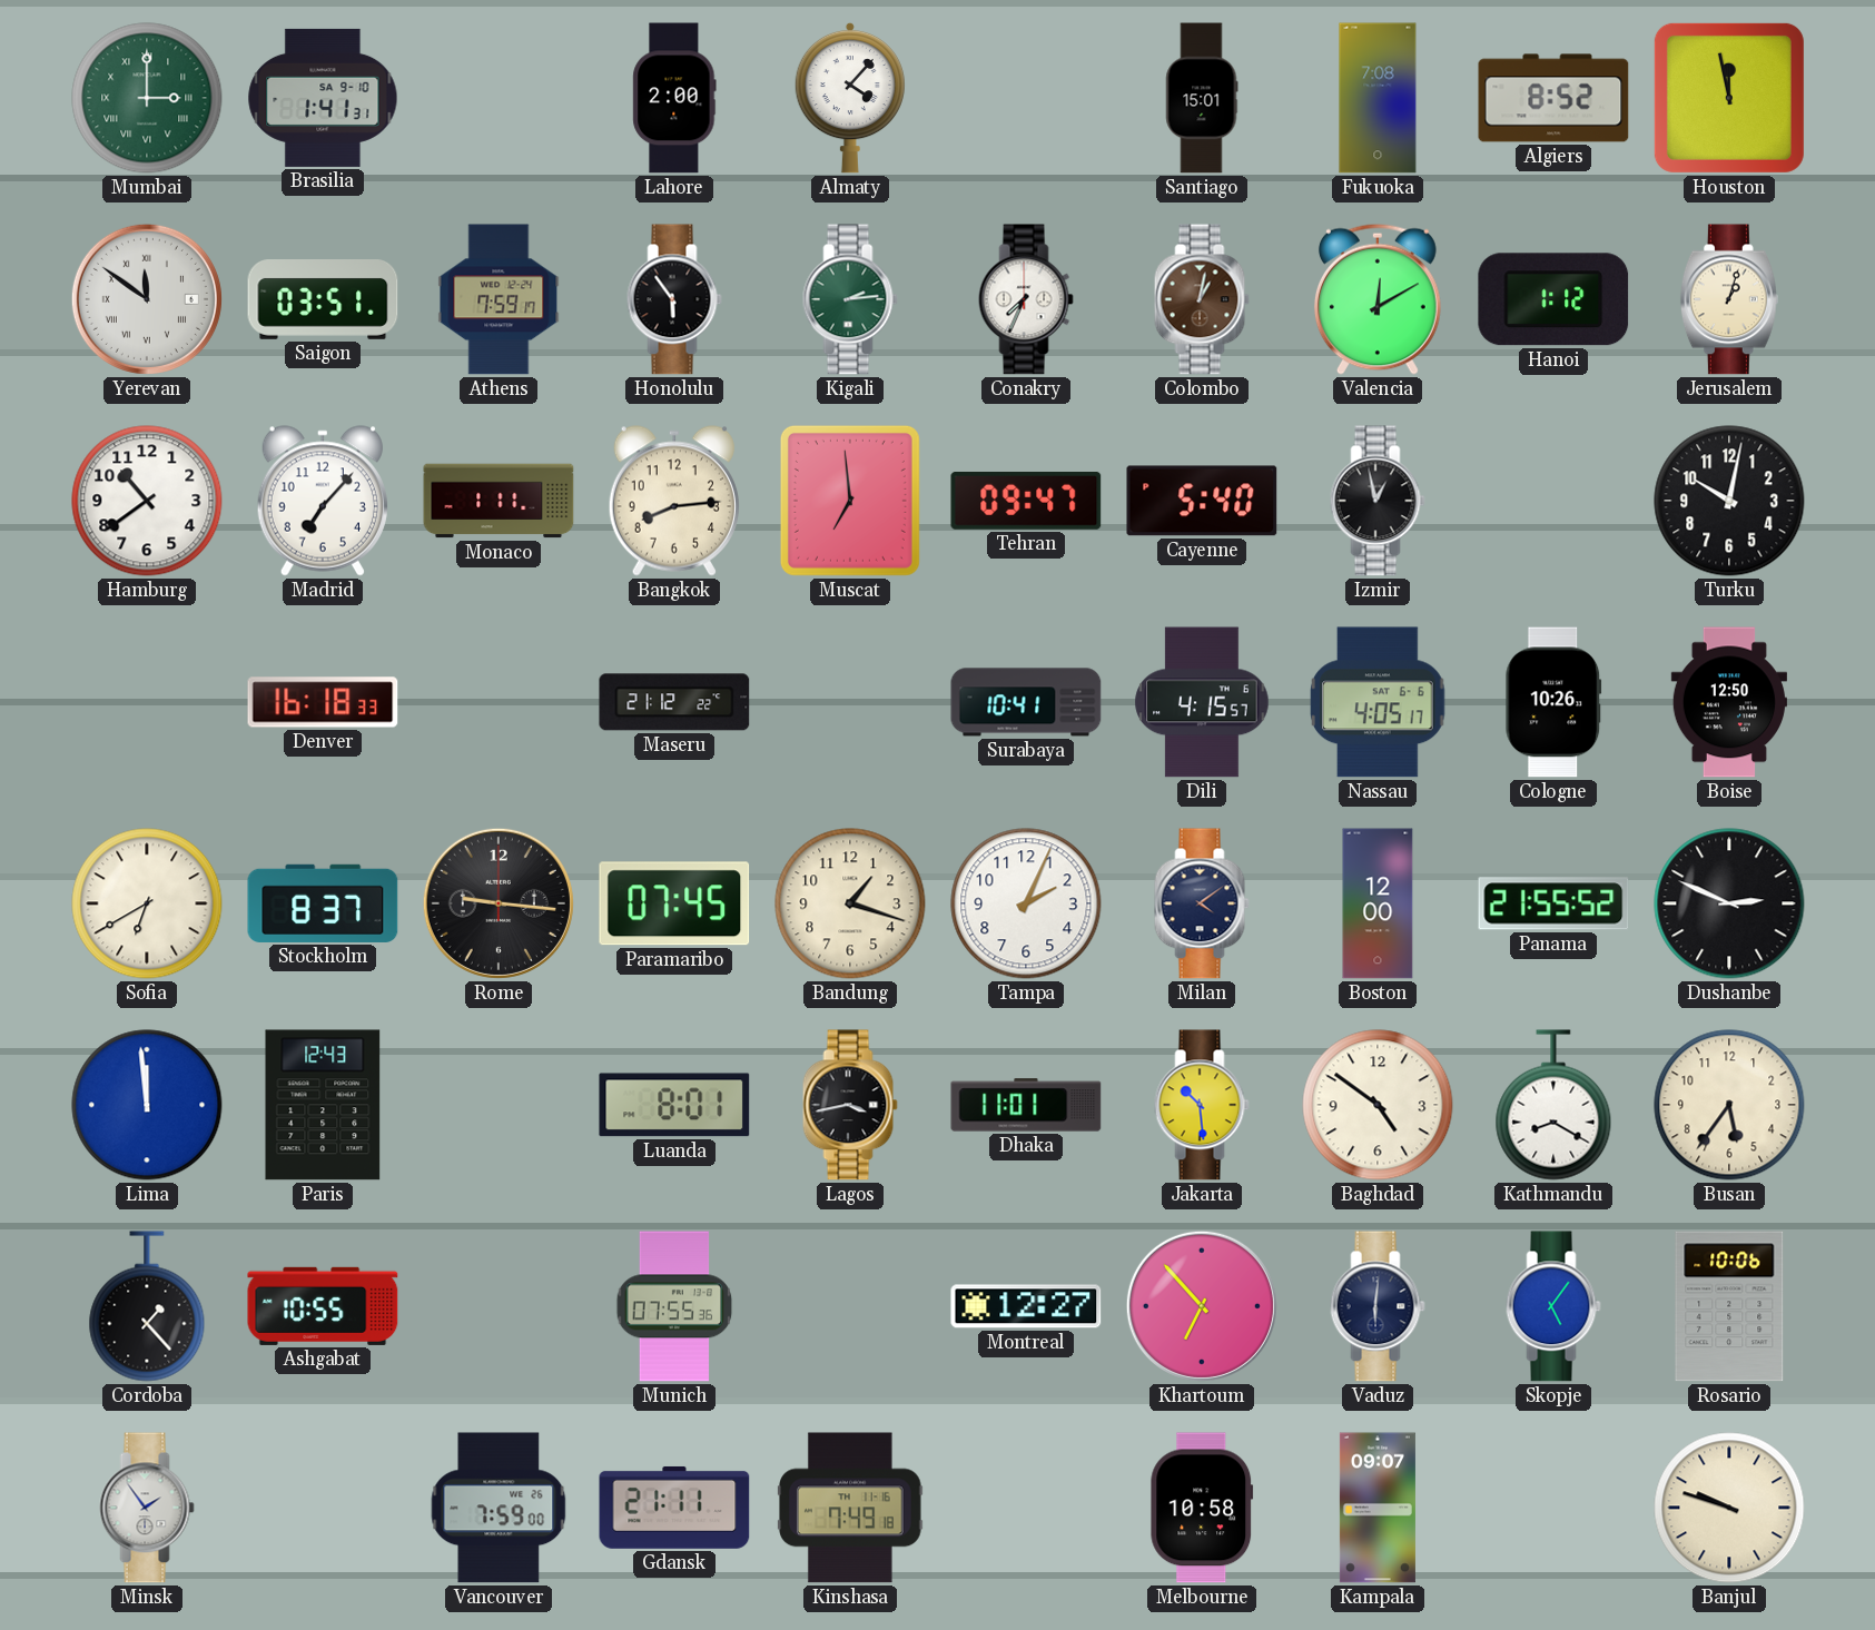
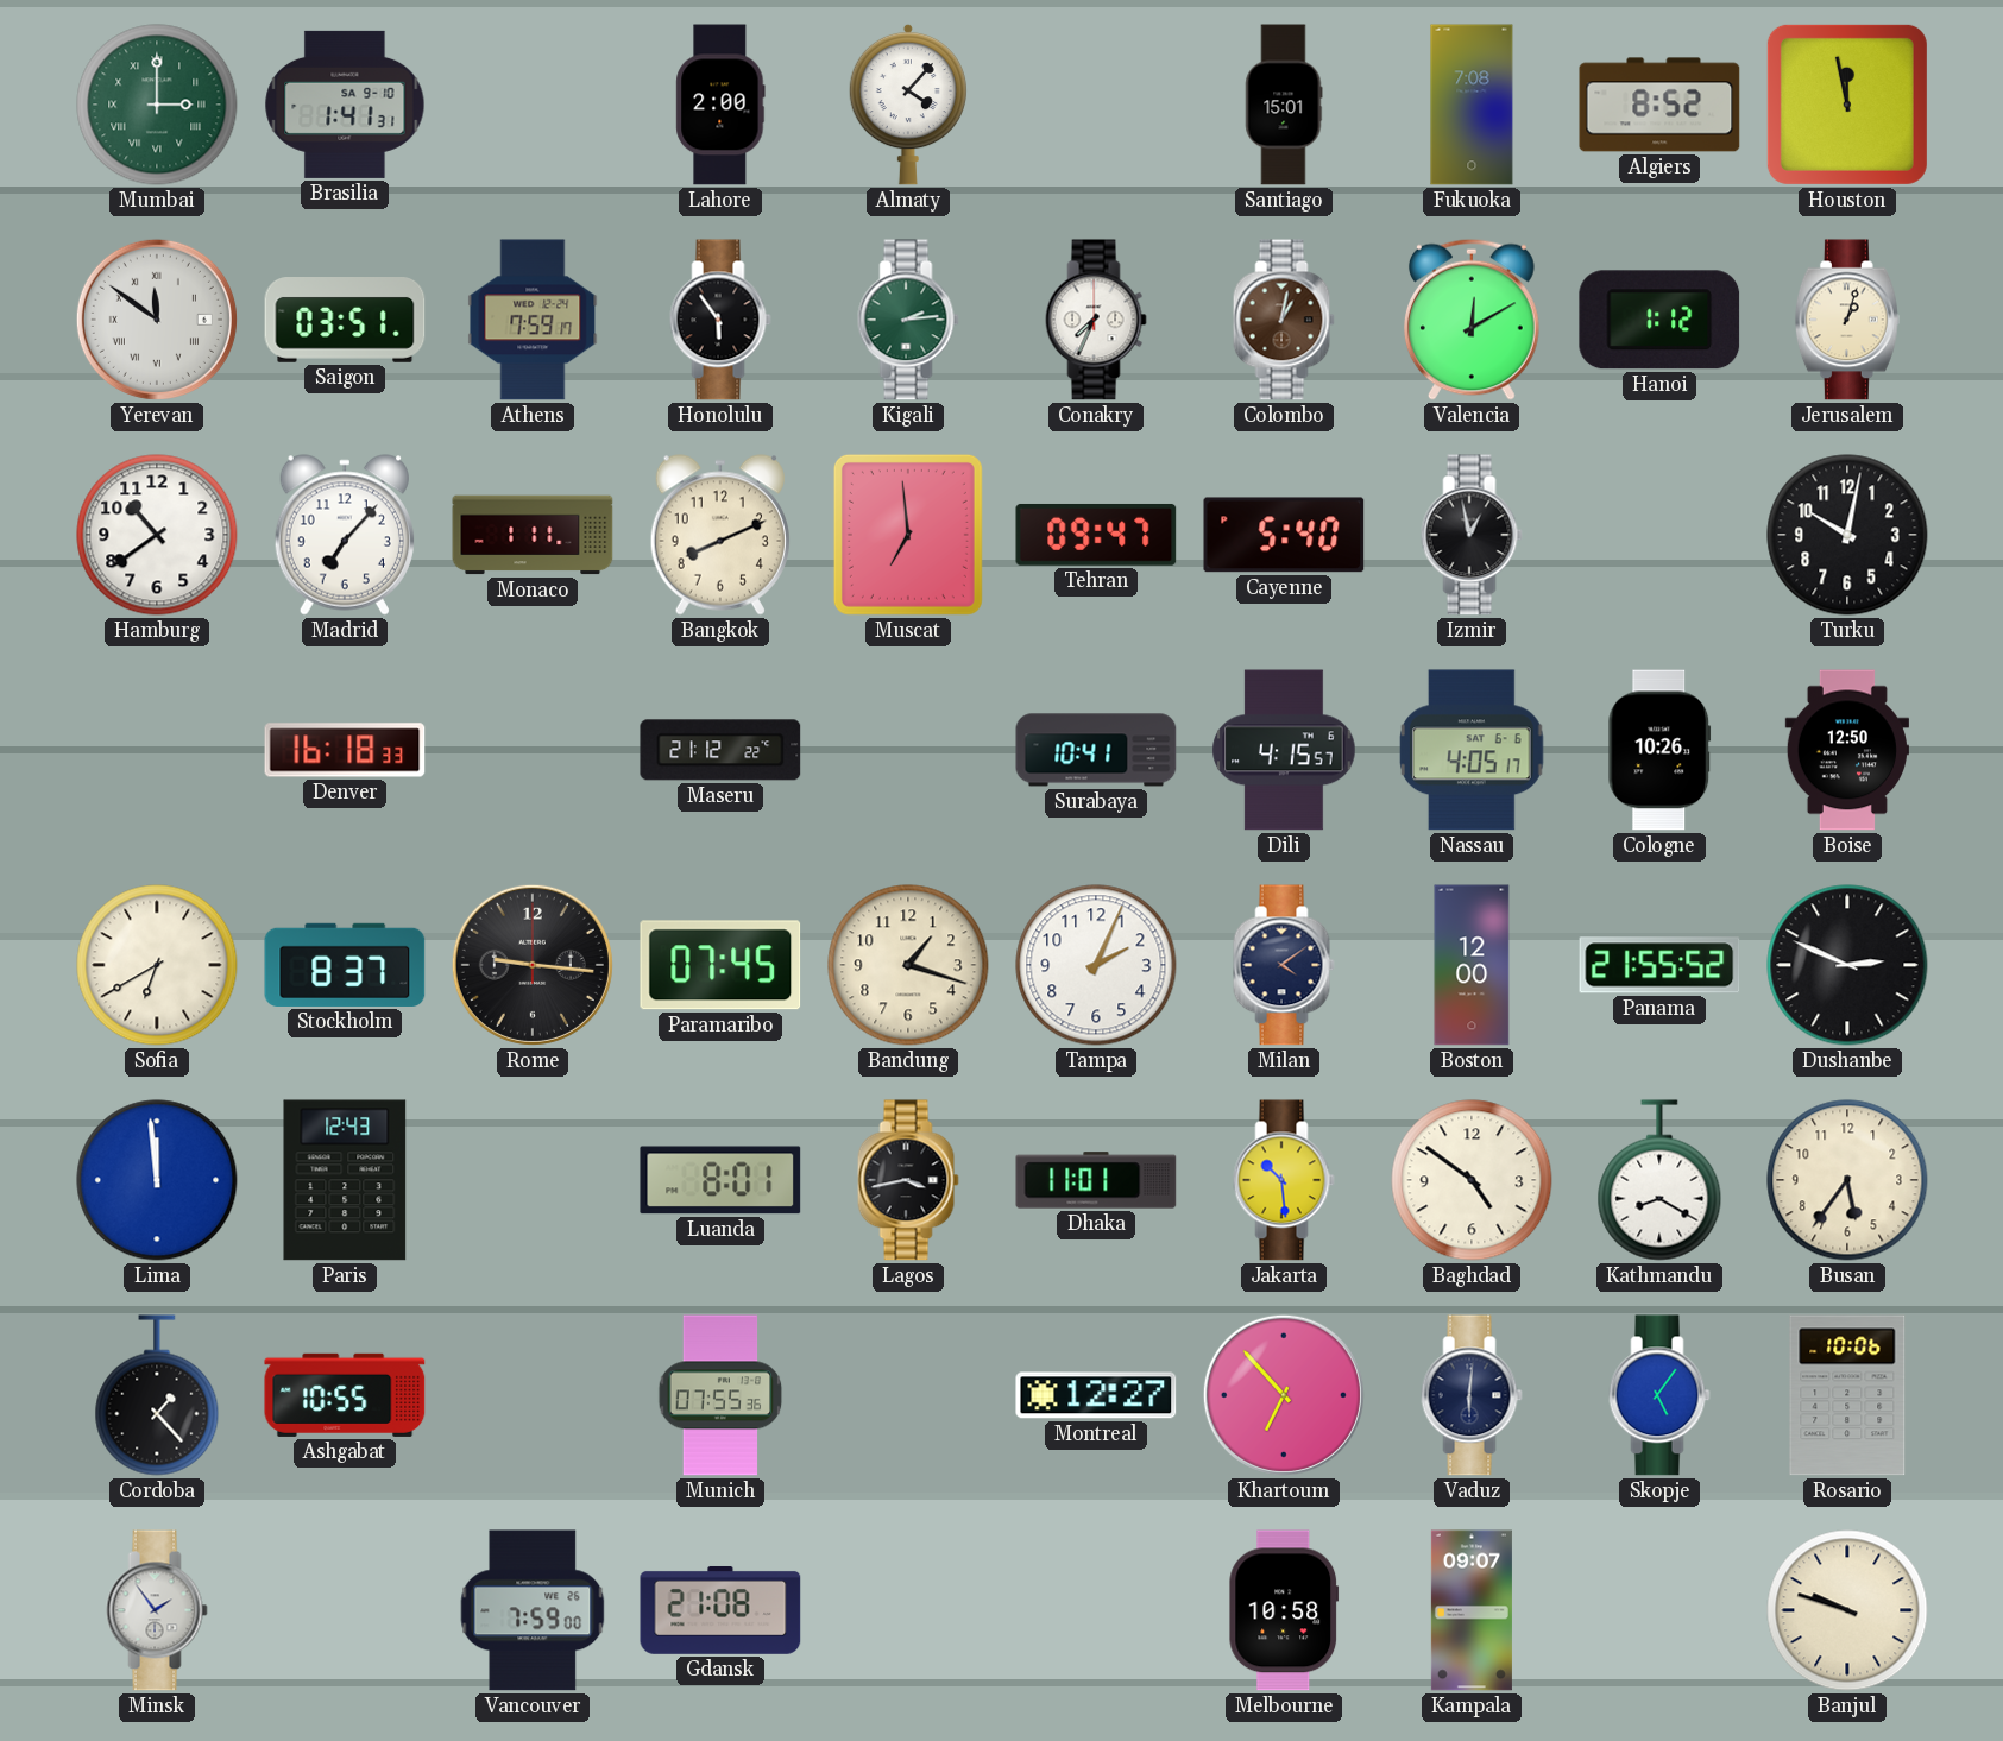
Bangkok: 8:14 -> 8:11
Gdansk: 21:11 -> 21:08
Kinshasa: 7:49 -> none
